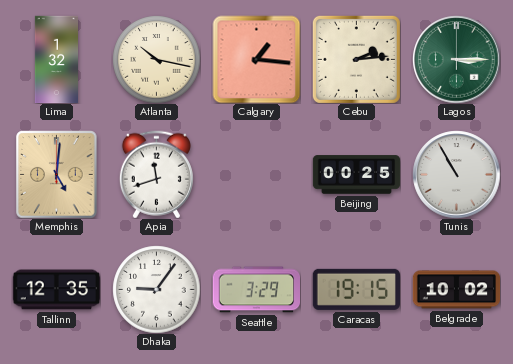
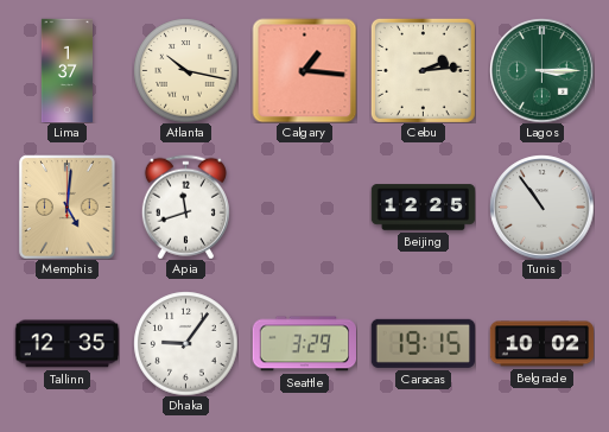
Lima: 1:32 -> 1:37
Beijing: 00:25 -> 12:25
Tunis: 10:55 -> 10:54
